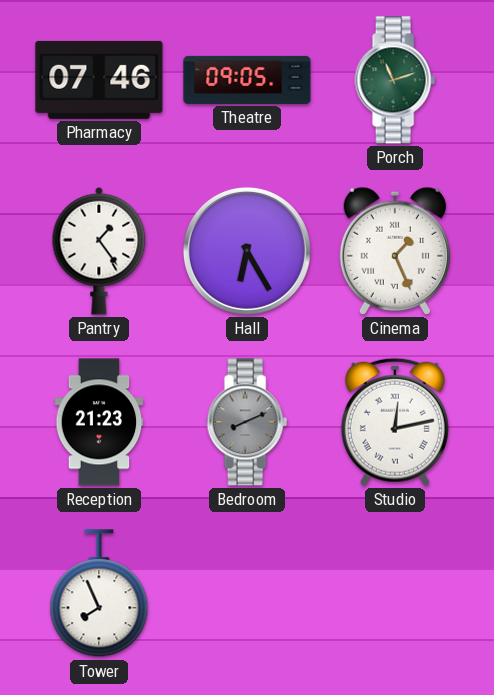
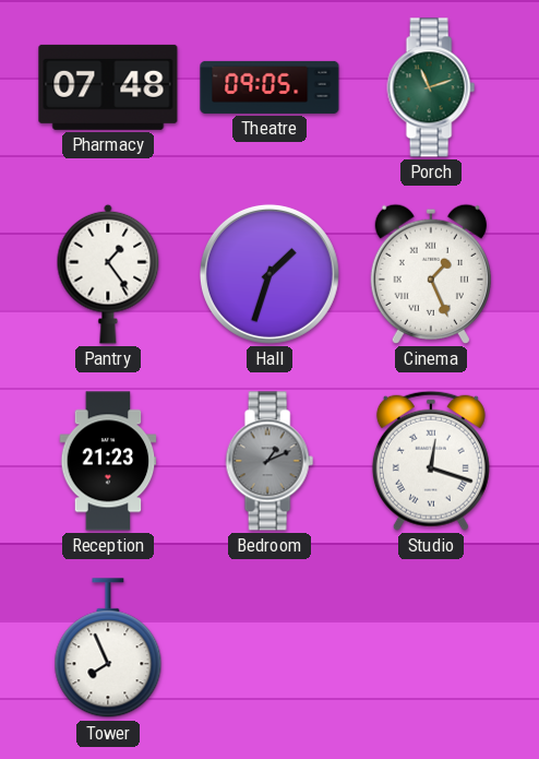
Pharmacy: 07:46 -> 07:48
Hall: 6:25 -> 1:33
Bedroom: 8:11 -> 1:11
Studio: 12:13 -> 12:18
